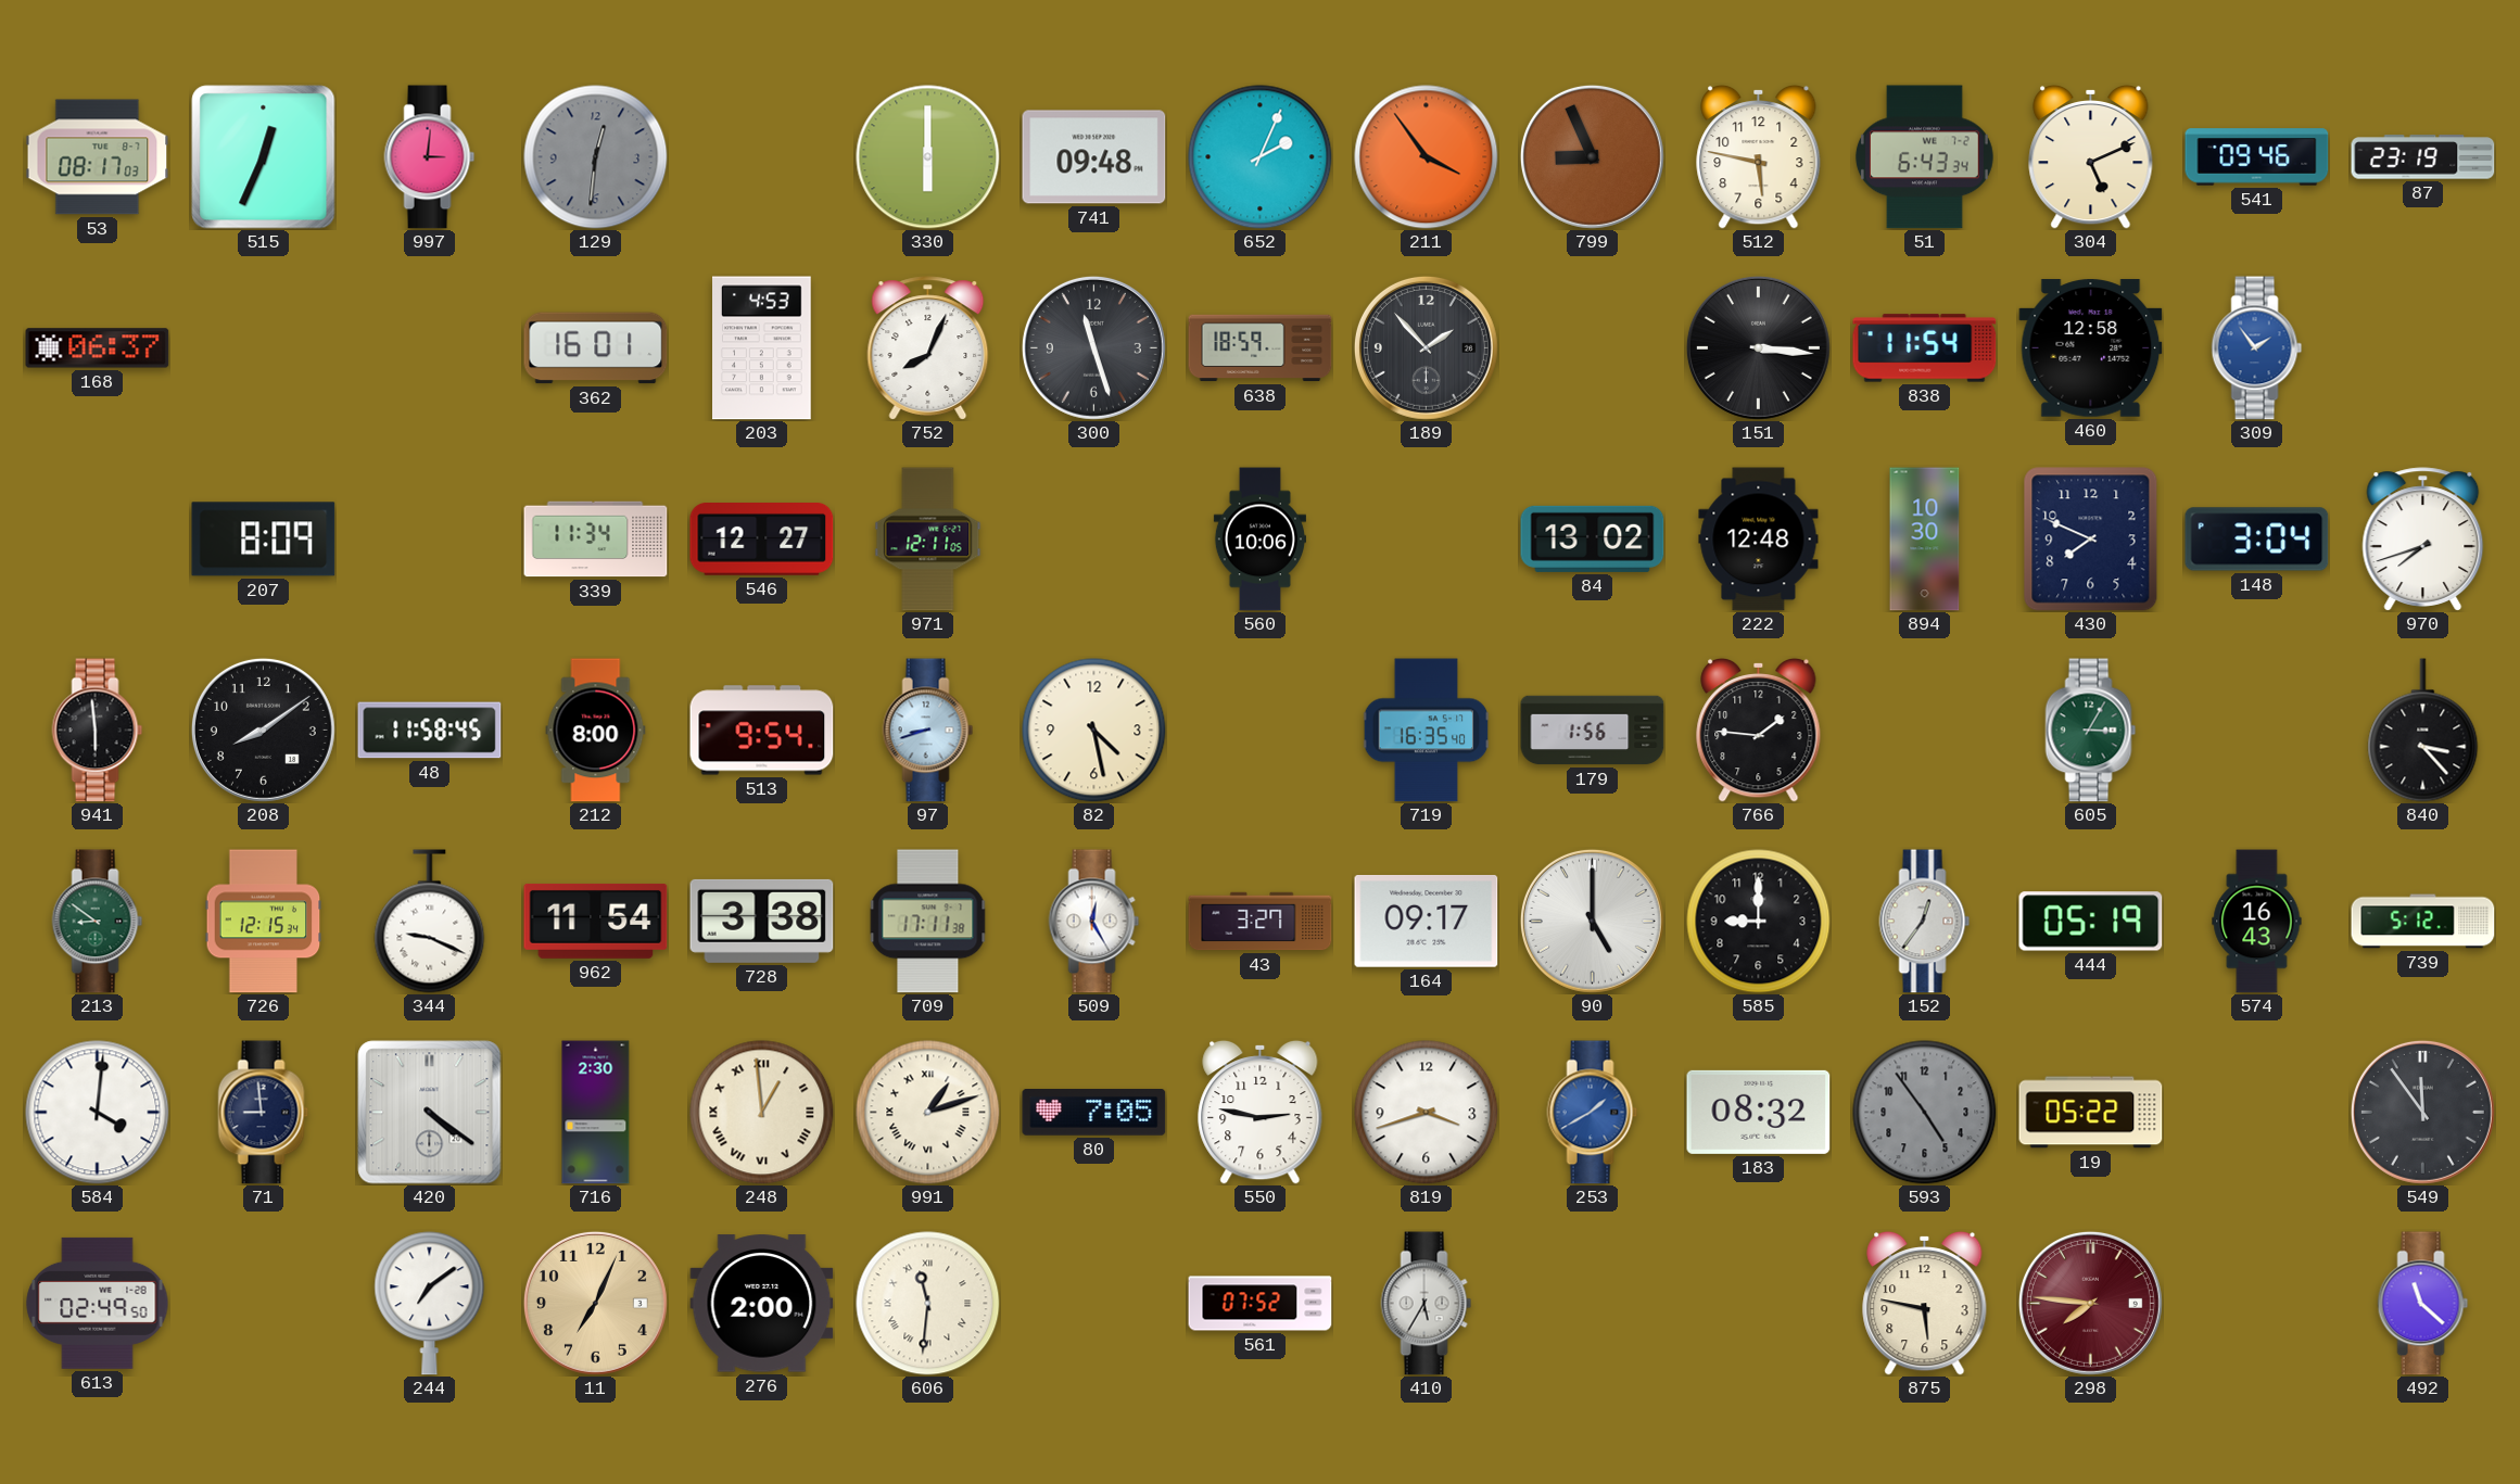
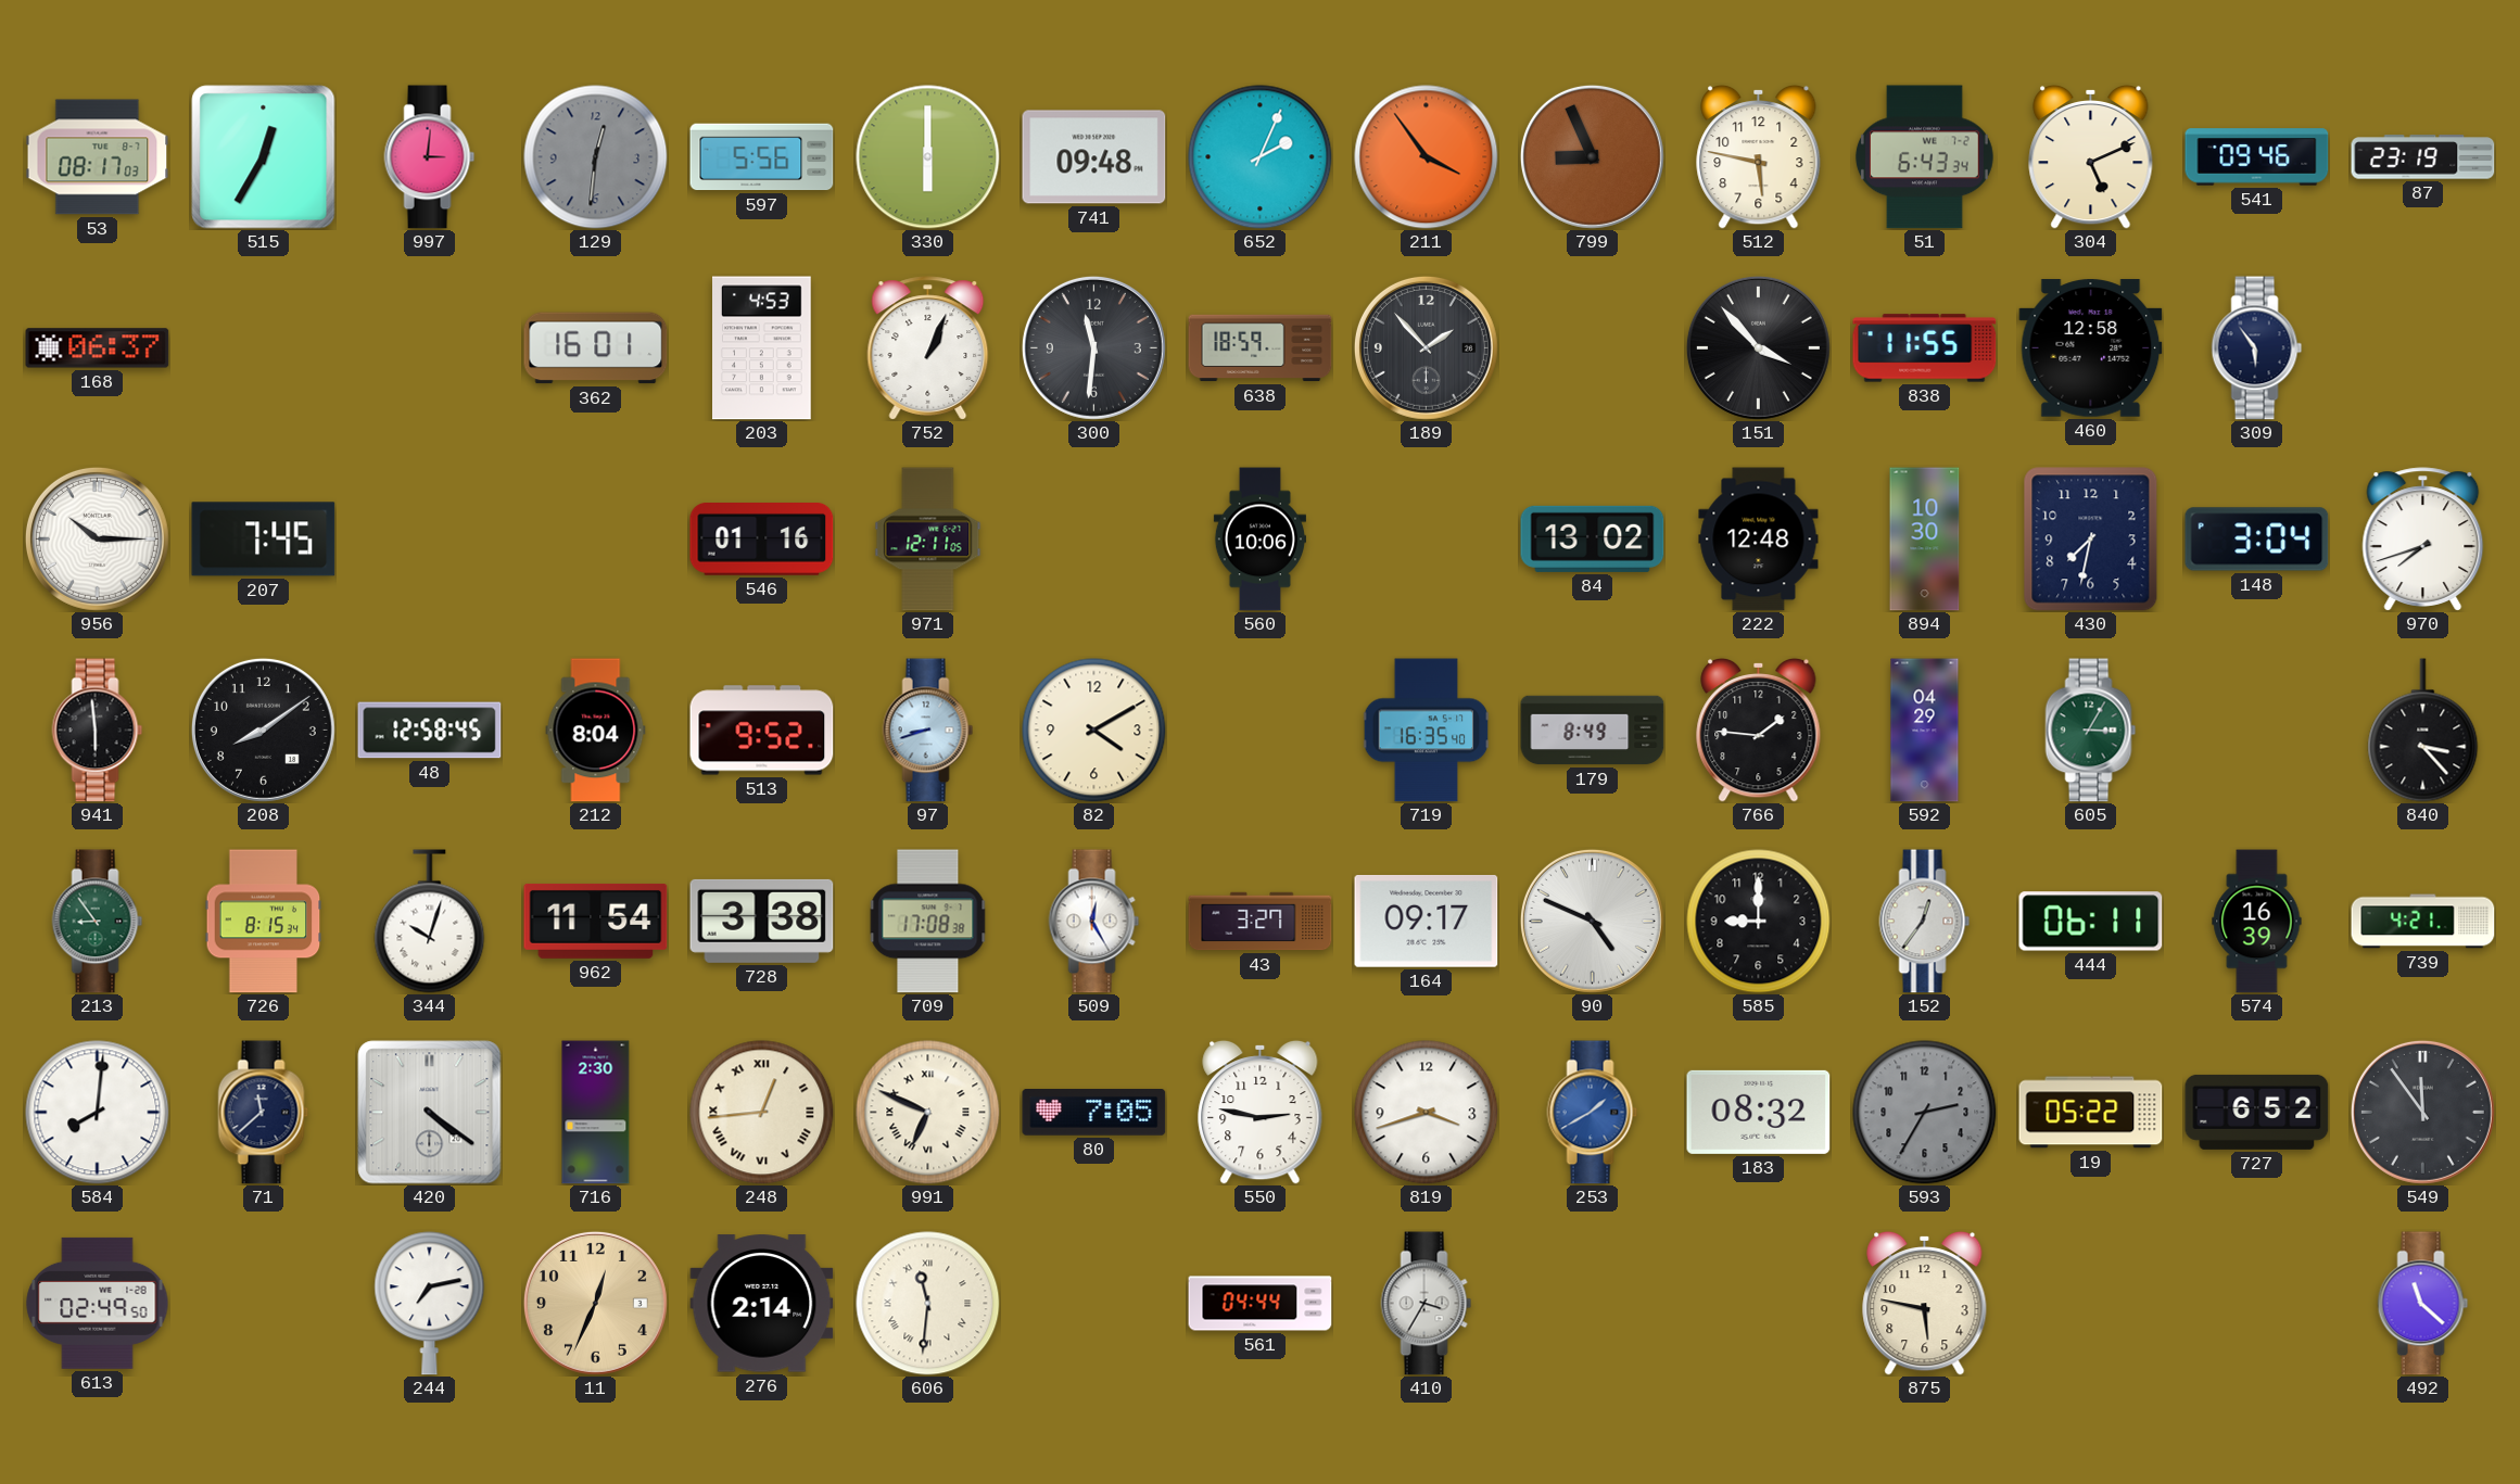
515: 12:34 -> 12:35
597: none -> 5:56
752: 8:04 -> 1:04
300: 11:27 -> 11:31
151: 3:16 -> 3:53
838: 11:54 -> 11:55
309: 1:54 -> 5:54
309 dial: blue -> navy
956: none -> 10:15
207: 8:09 -> 7:45
339: 11:34 -> none
546: 12:27 -> 01:16
430: 7:49 -> 7:32
48: 11:58 -> 12:58
212: 8:00 -> 8:04
513: 9:54 -> 9:52
82: 4:28 -> 4:10
179: 1:56 -> 8:49
592: none -> 04:29
213: 8:51 -> 8:54
726: 12:15 -> 8:15
344: 9:19 -> 10:03
709: 17:11 -> 17:08
90: 5:00 -> 4:49
444: 05:19 -> 06:11
574: 16:43 -> 16:39
739: 5:12 -> 4:21
584: 4:01 -> 8:01
71: 8:59 -> 11:38
248: 12:59 -> 12:44
991: 1:12 -> 6:49
593: 4:54 -> 2:35
727: none -> 6:52
244: 7:09 -> 7:13
11: 7:04 -> 12:34
276: 2:00 -> 2:14
561: 07:52 -> 04:44
410: 5:35 -> 3:35
298: 7:46 -> none
